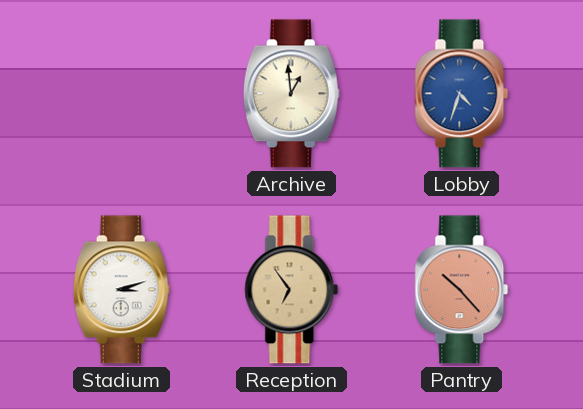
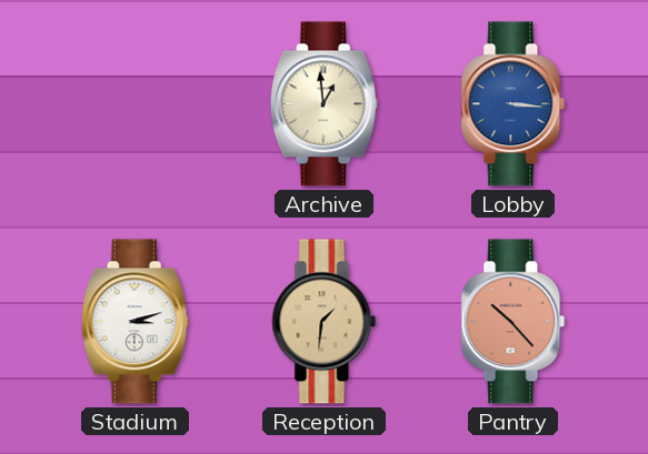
Lobby: 4:33 -> 3:16
Reception: 6:54 -> 1:31
